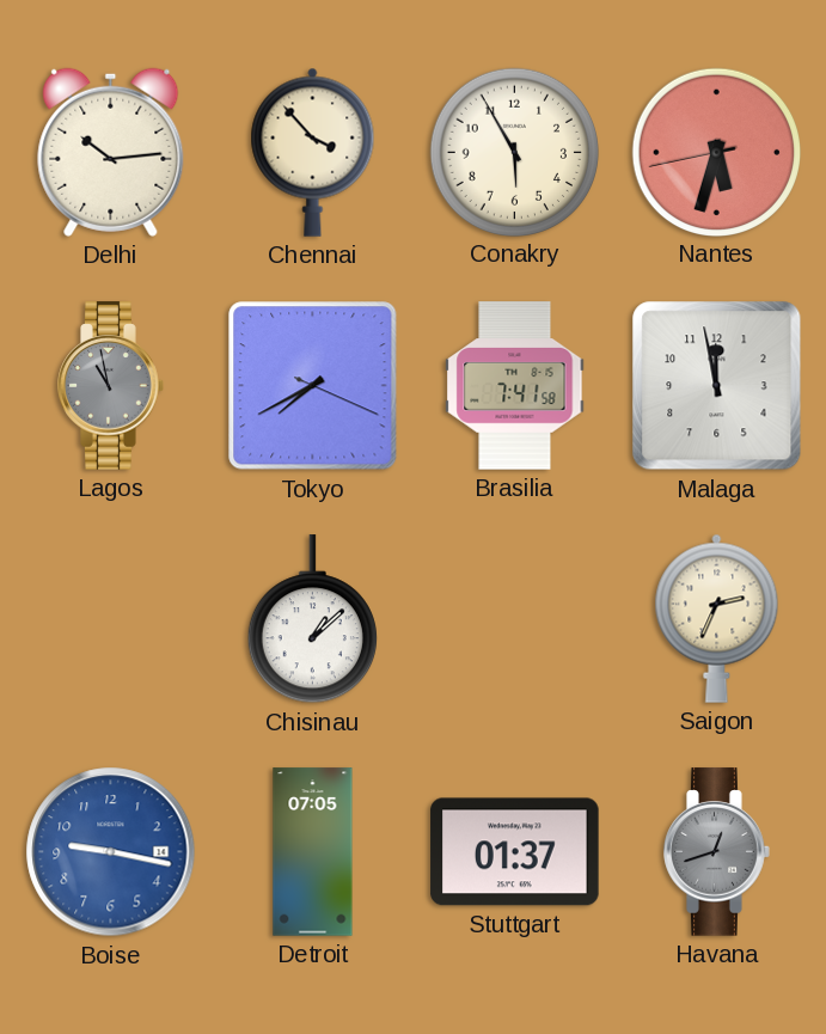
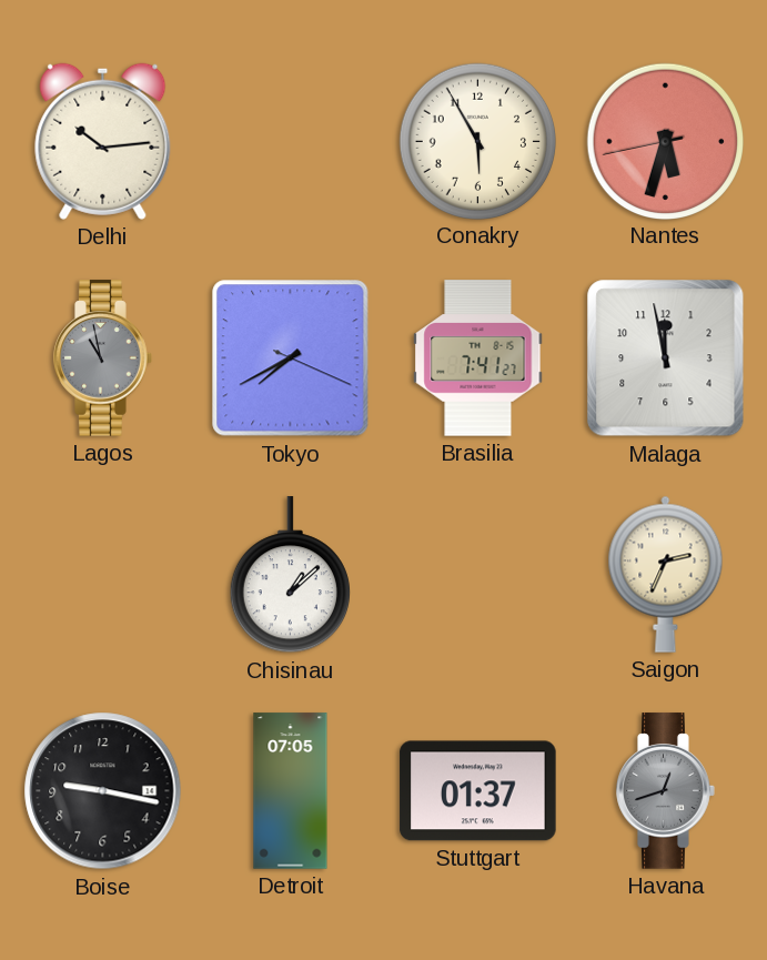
Chennai: 3:53 -> none
Brasilia: 7:41:58 -> 7:41:27
Boise dial: blue -> black
